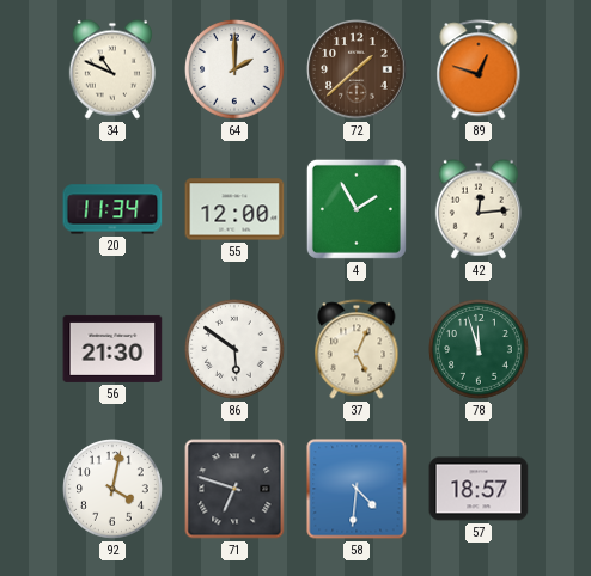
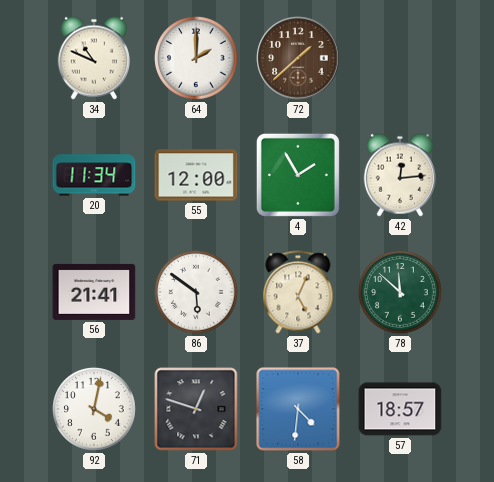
89: 12:48 -> none
56: 21:30 -> 21:41
78: 11:57 -> 11:52
71: 6:48 -> 12:48
